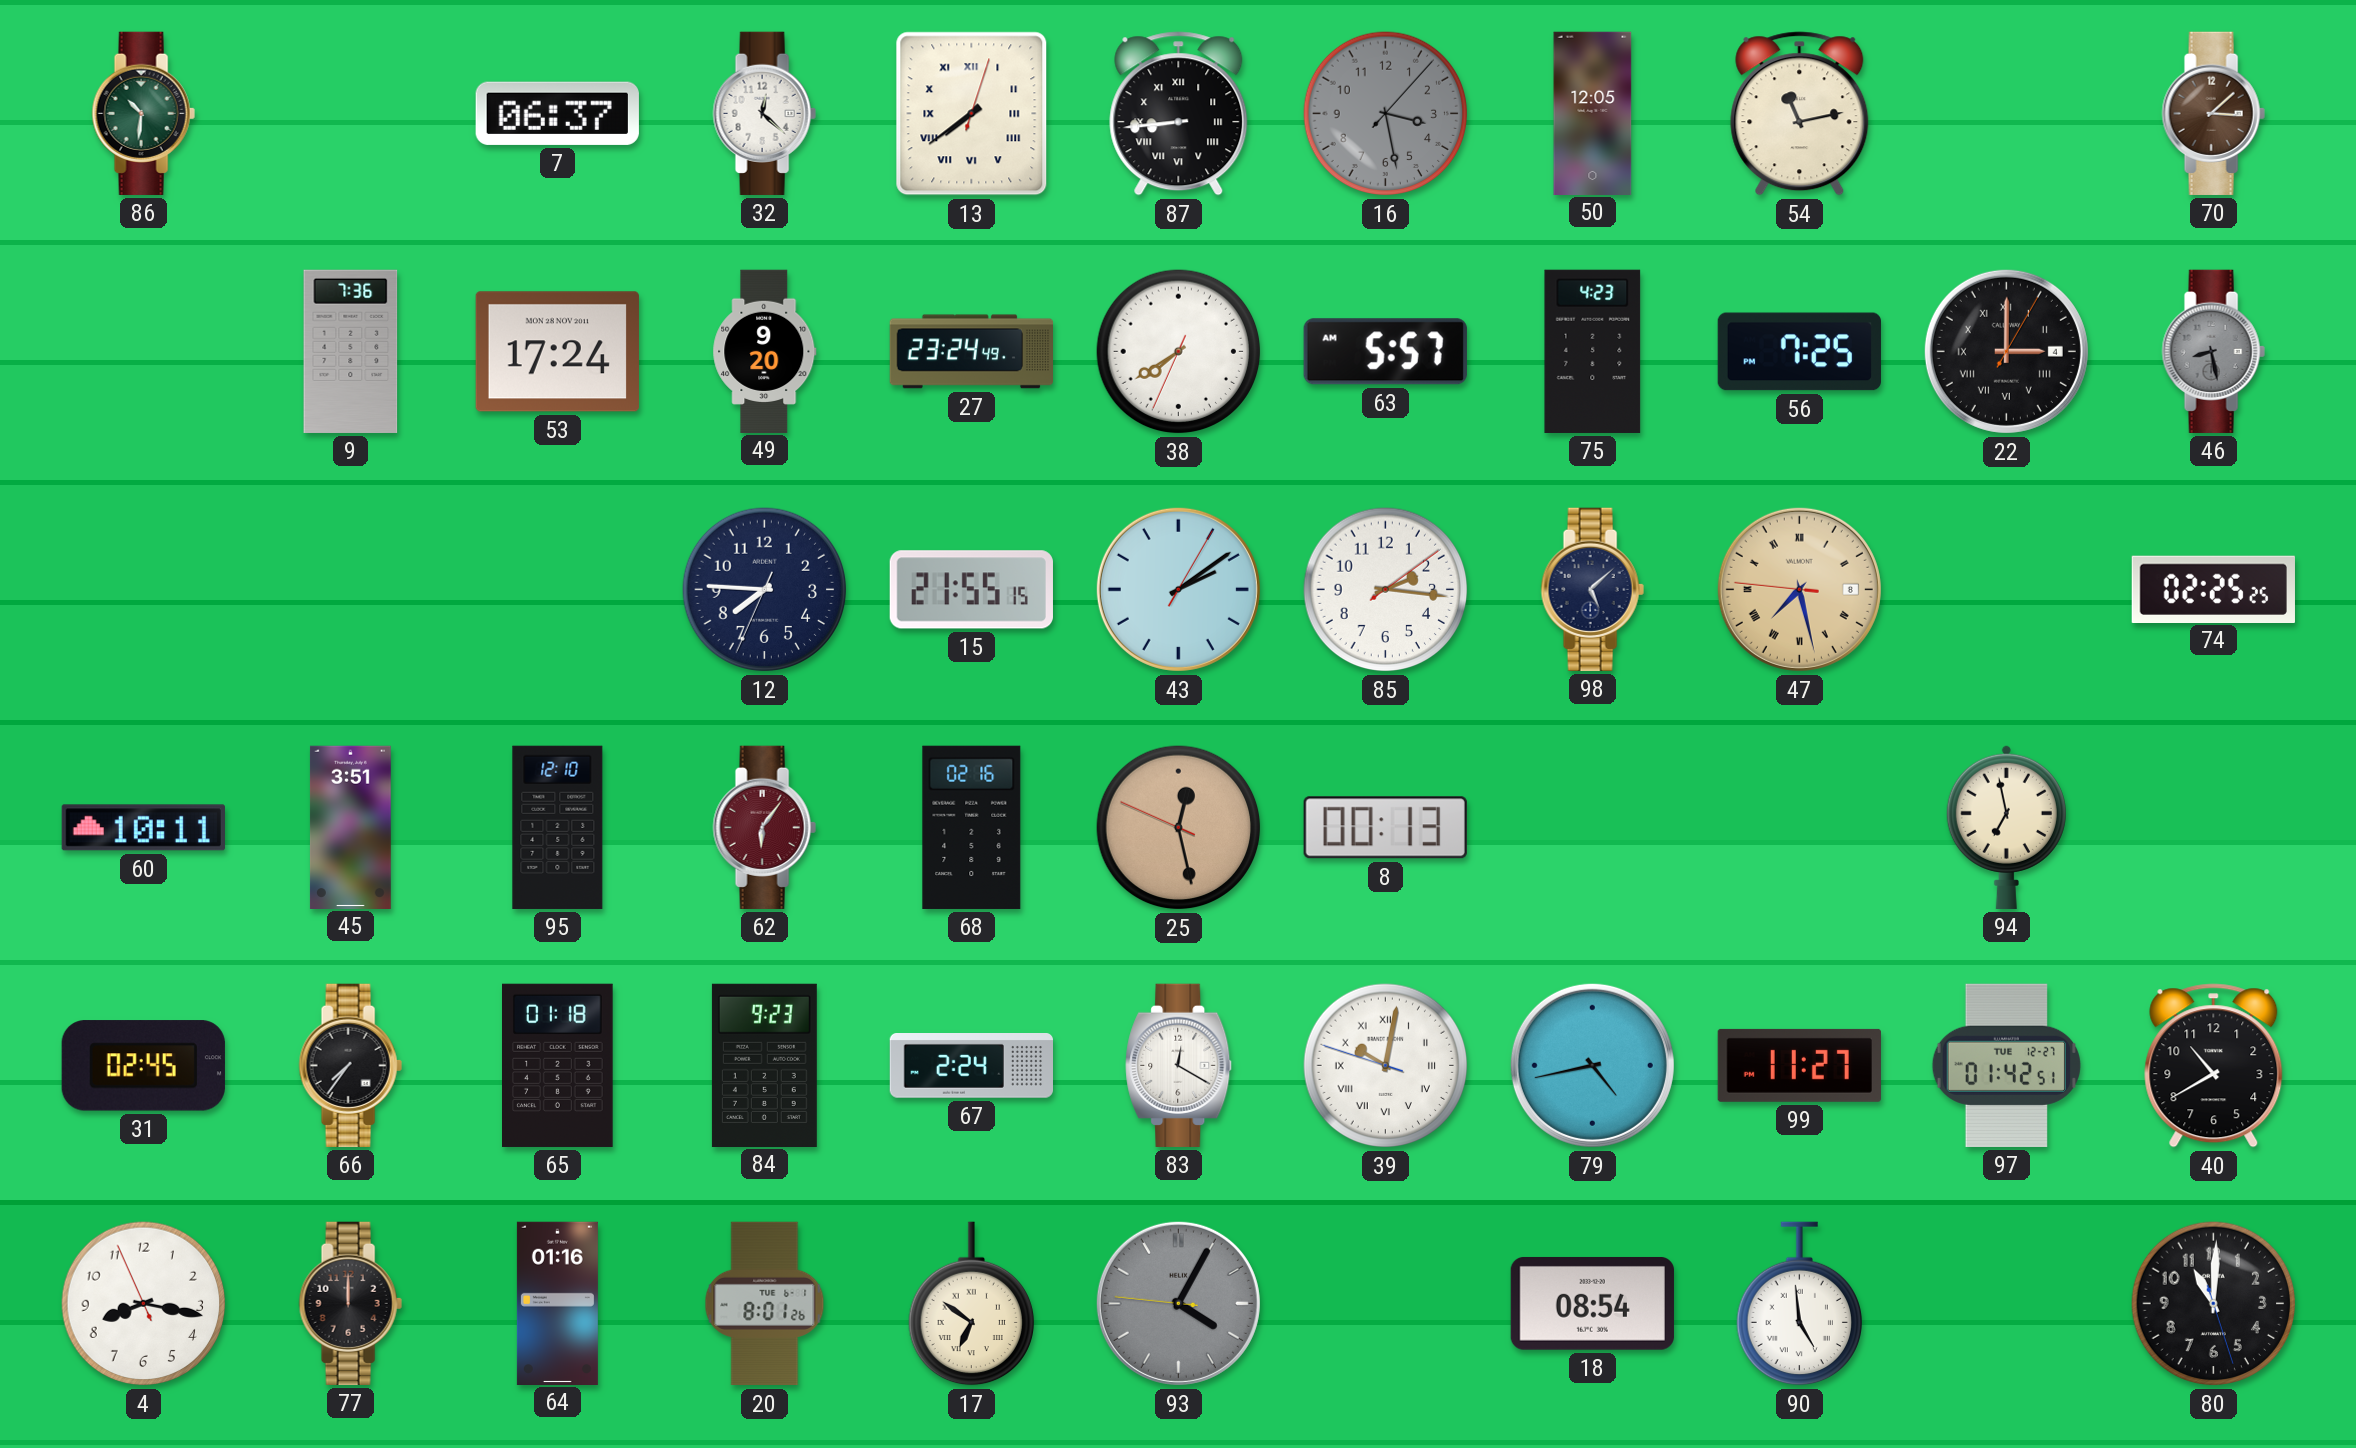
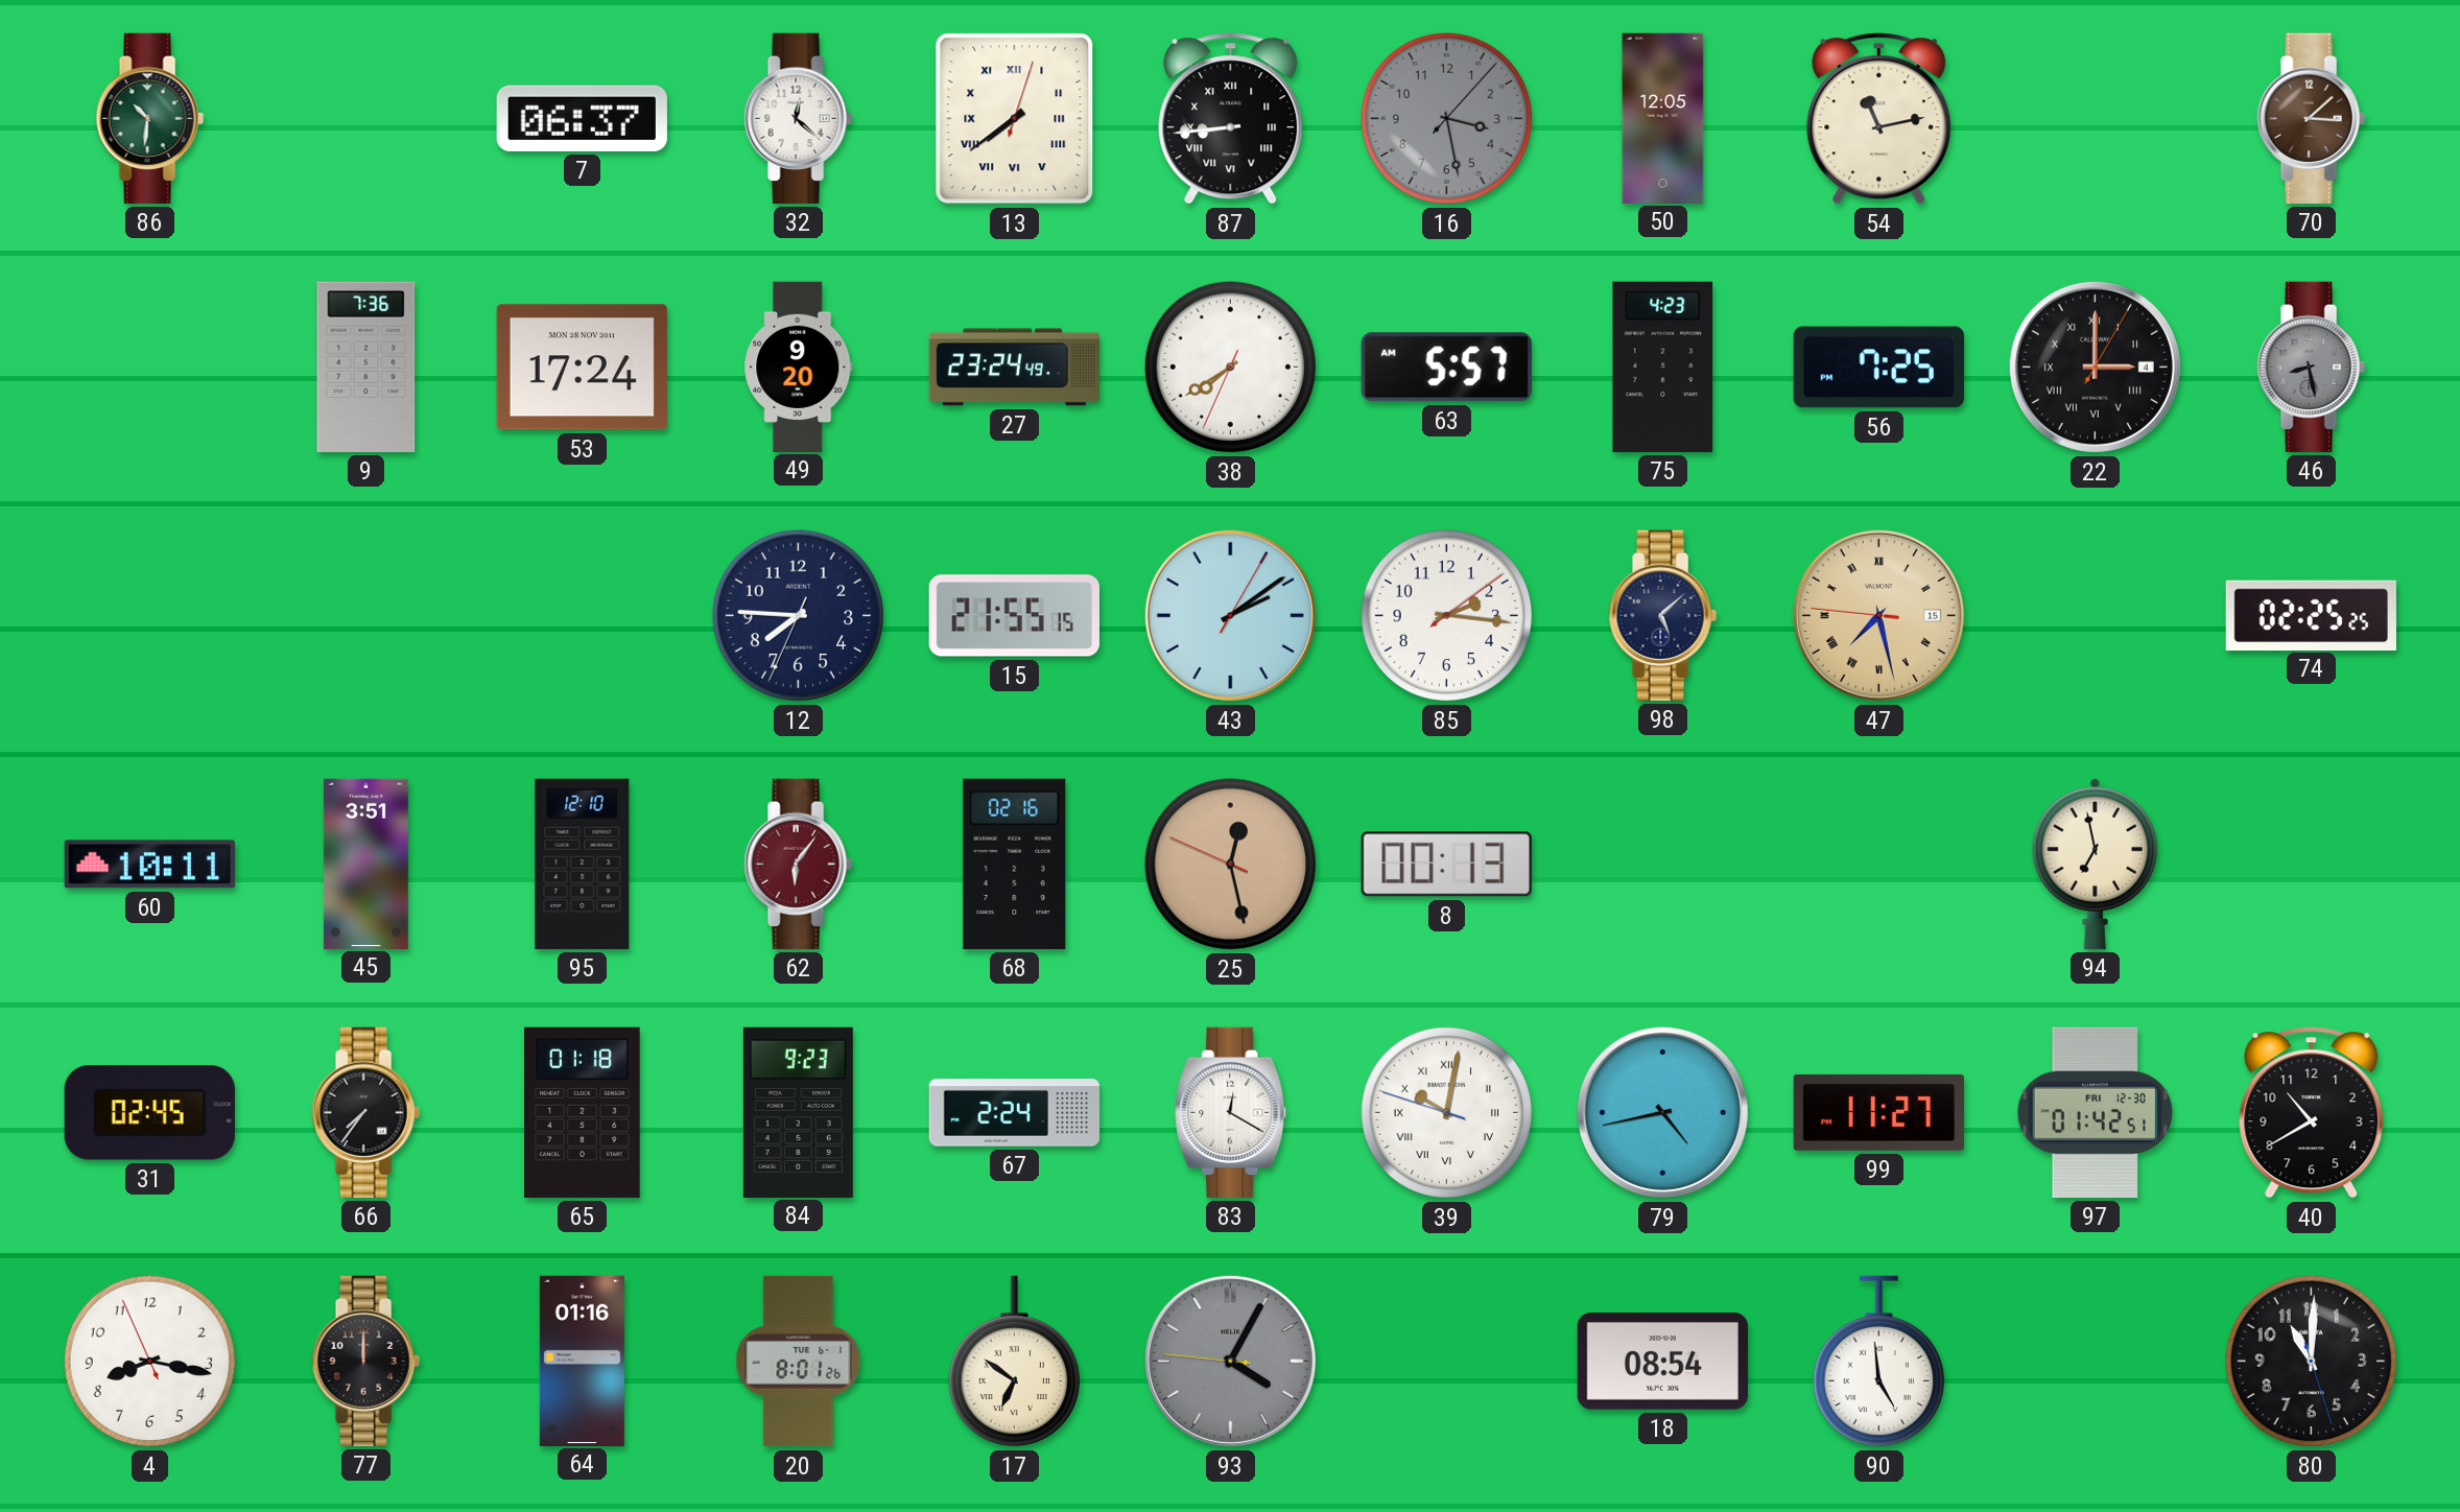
47 date: 8 -> 15
97 date: TUE 12-27 -> FRI 12-30
